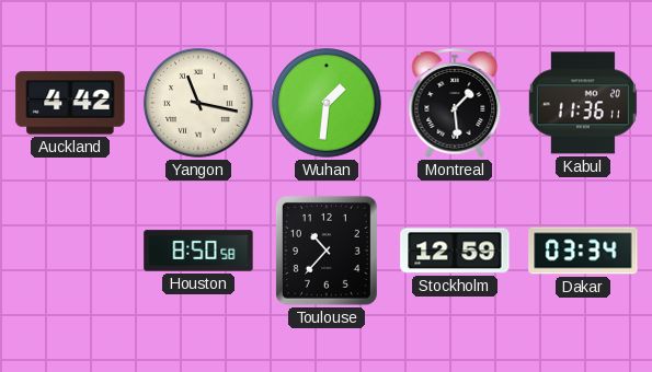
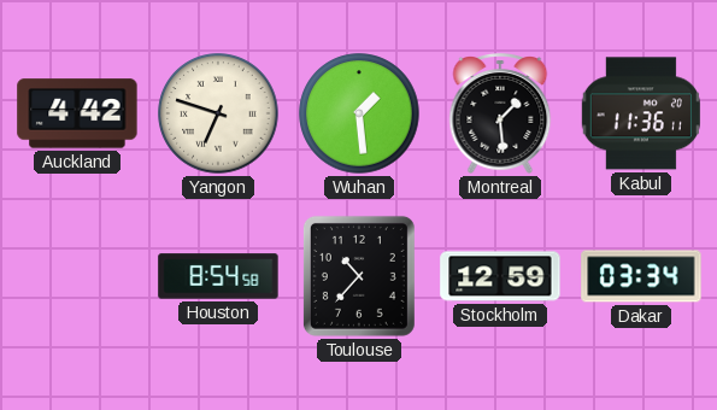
Yangon: 11:17 -> 6:48
Wuhan: 1:31 -> 1:29
Houston: 8:50 -> 8:54
